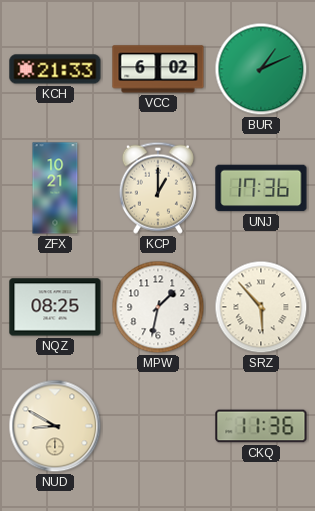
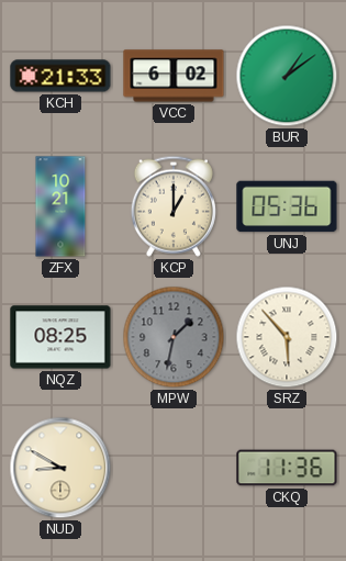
BUR: 1:11 -> 1:09
UNJ: 17:36 -> 05:36
MPW dial: white -> grey
